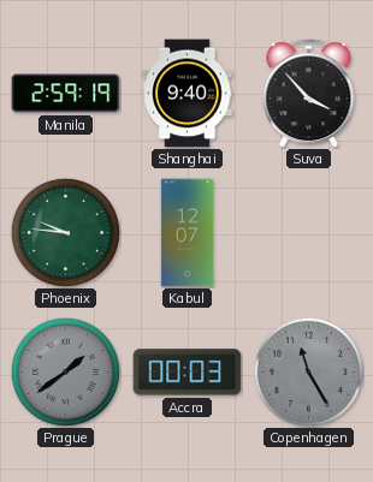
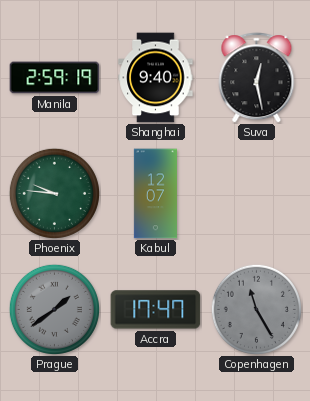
Suva: 3:53 -> 12:28
Accra: 00:03 -> 17:47
